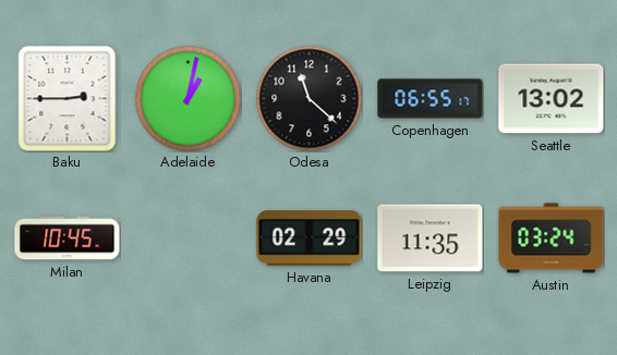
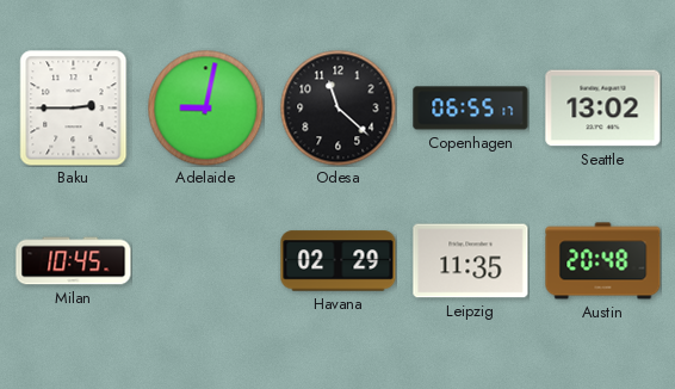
Adelaide: 1:02 -> 9:02
Austin: 03:24 -> 20:48
